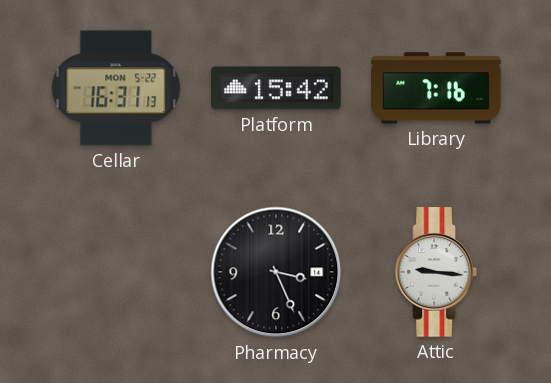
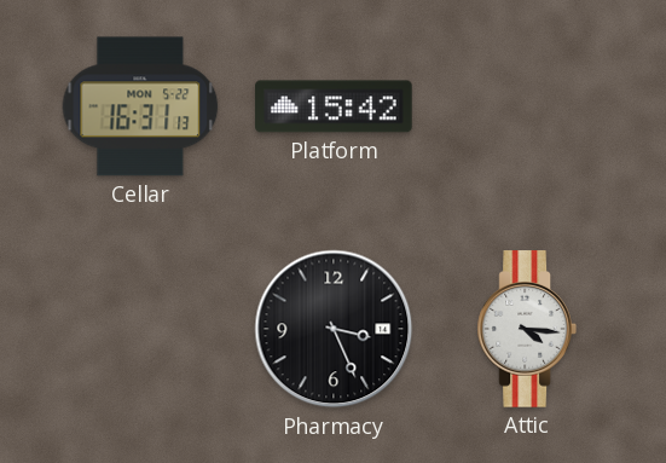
Library: 7:16 -> none
Attic: 9:16 -> 4:16
